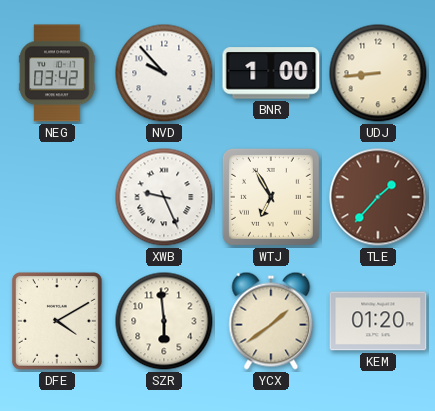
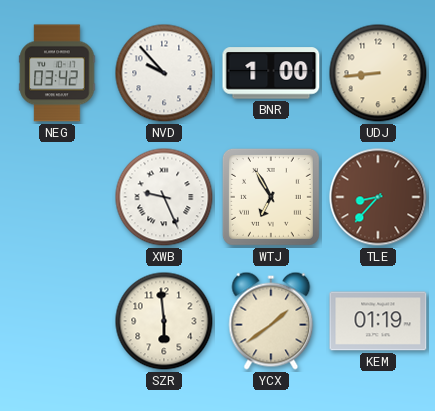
TLE: 1:37 -> 8:37
DFE: 4:10 -> none
KEM: 01:20 -> 01:19
